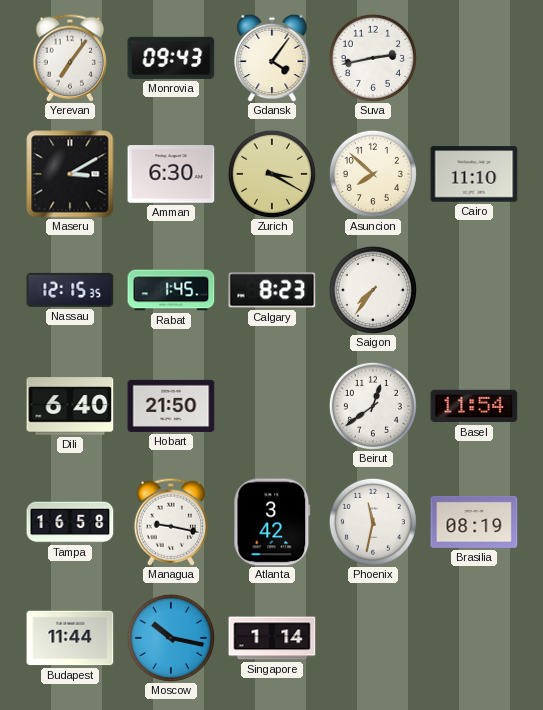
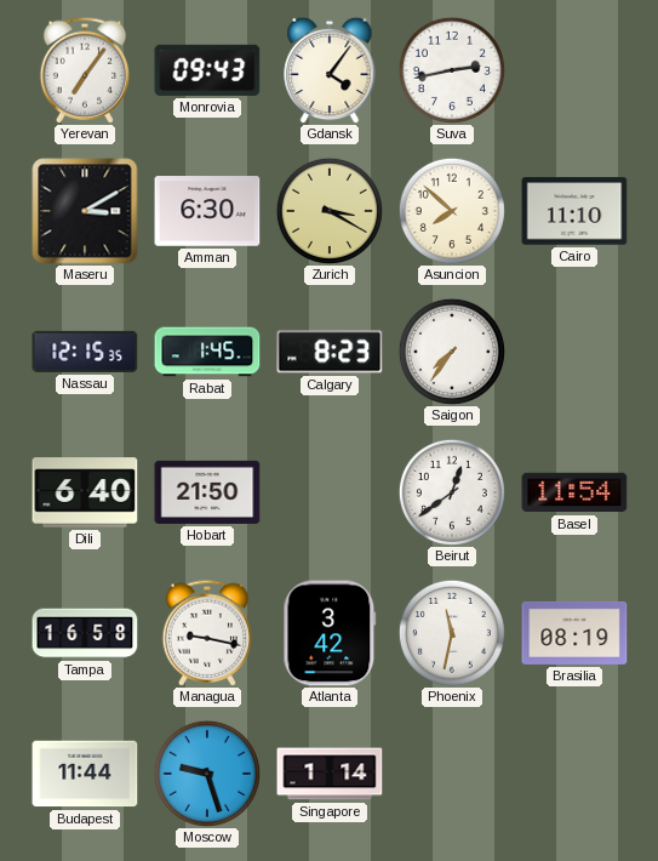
Moscow: 10:17 -> 9:27
